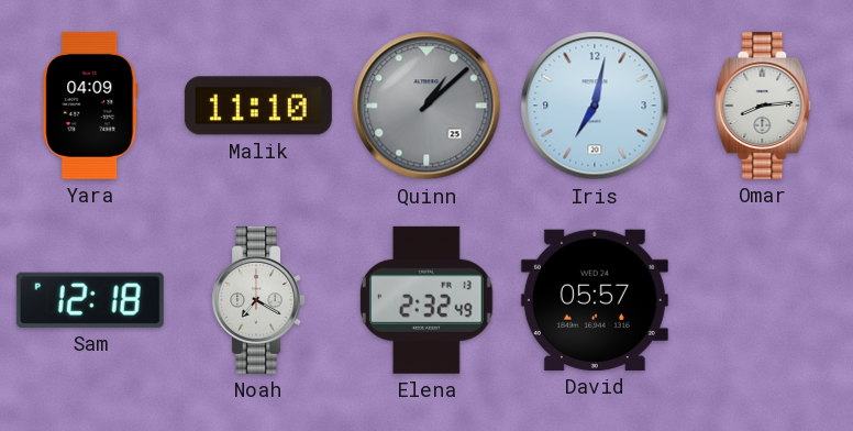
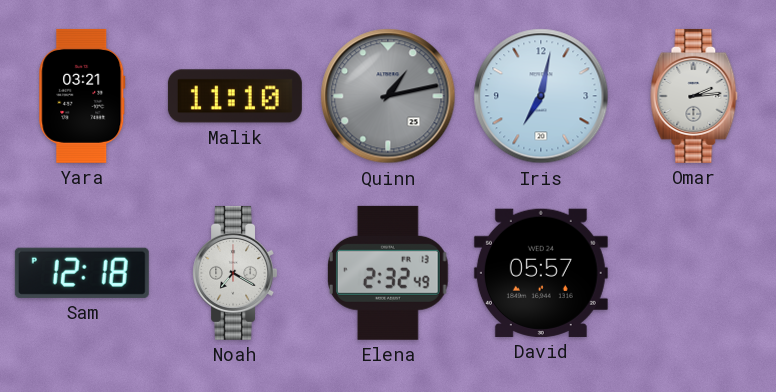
Yara: 04:09 -> 03:21
Quinn: 1:08 -> 1:13
Omar: 8:14 -> 2:14
